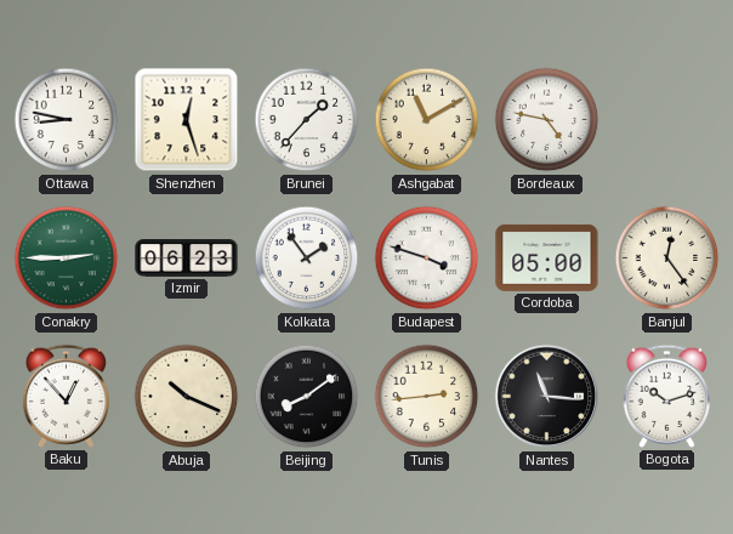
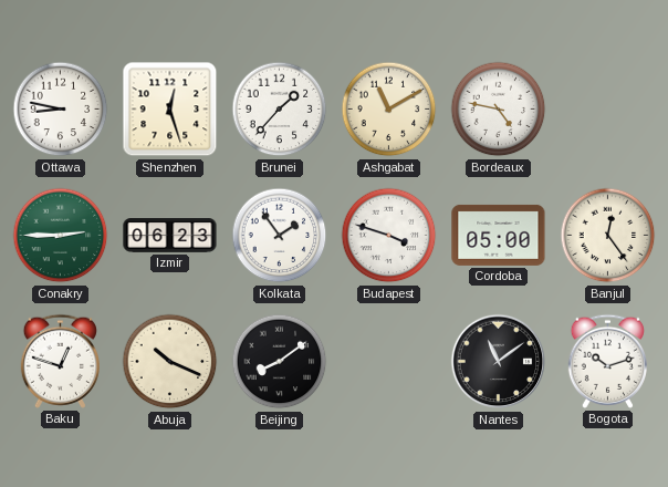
Baku: 12:53 -> 12:48
Tunis: 2:44 -> none
Nantes: 11:16 -> 11:09
